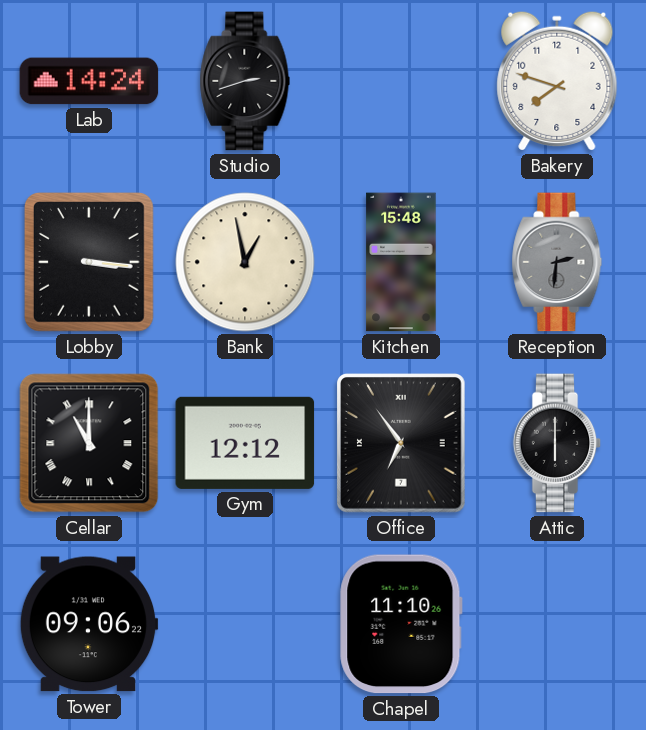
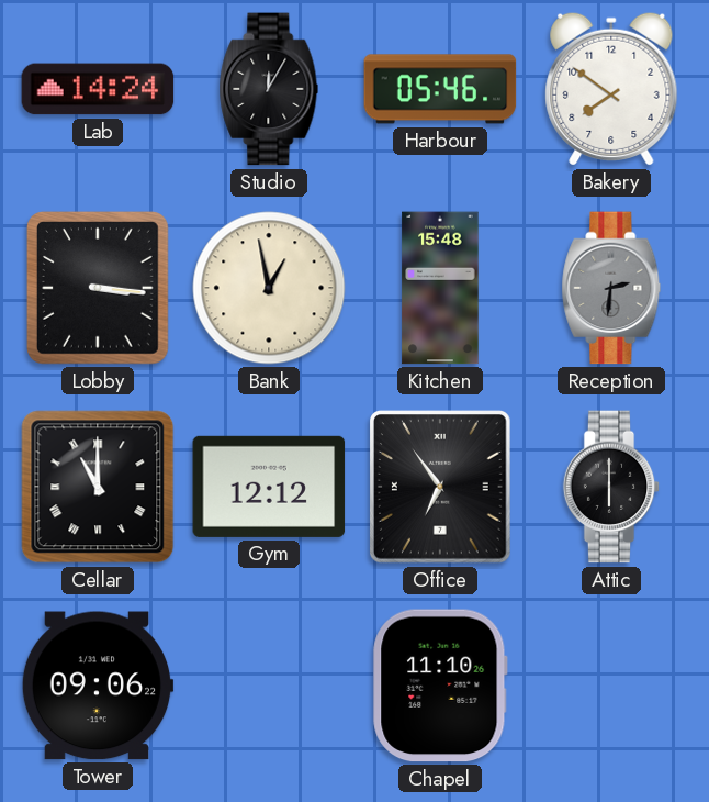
Studio: 2:42 -> 12:05
Harbour: none -> 05:46
Bakery: 7:48 -> 7:51
